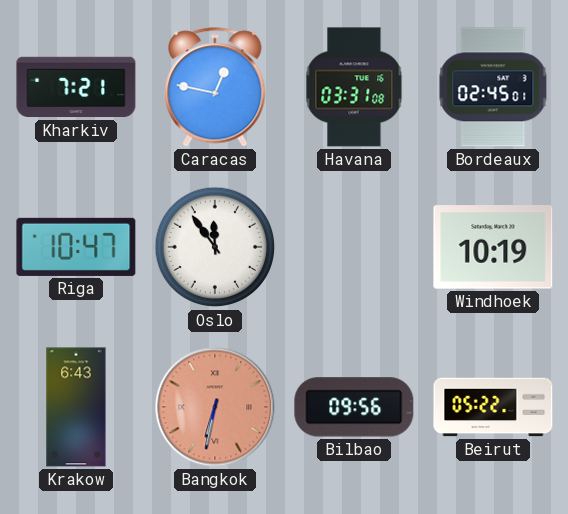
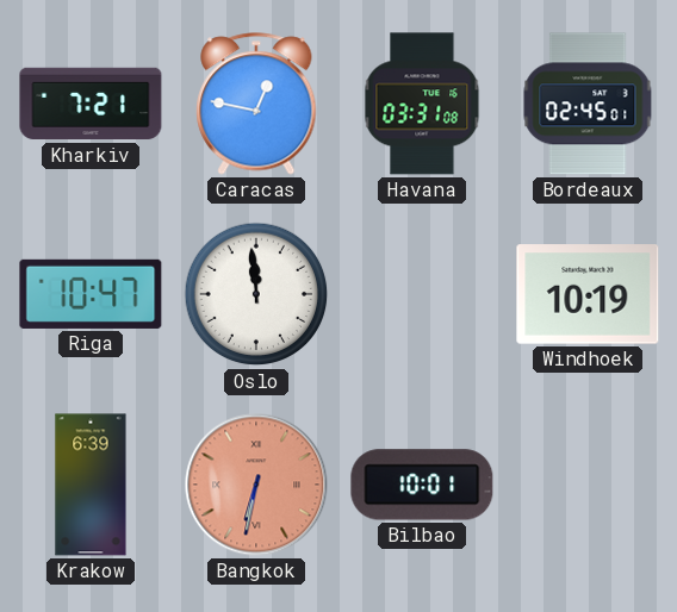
Oslo: 11:54 -> 11:59
Krakow: 6:43 -> 6:39
Bilbao: 09:56 -> 10:01
Beirut: 05:22 -> none
